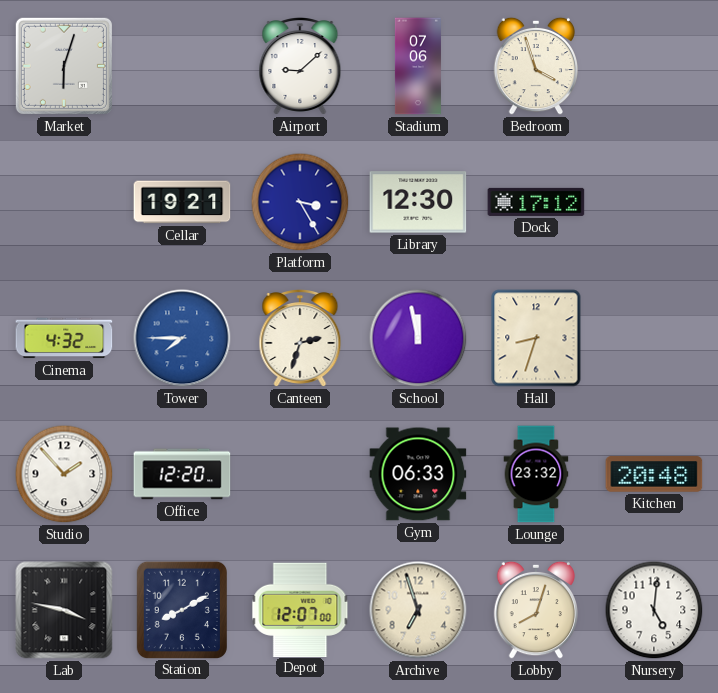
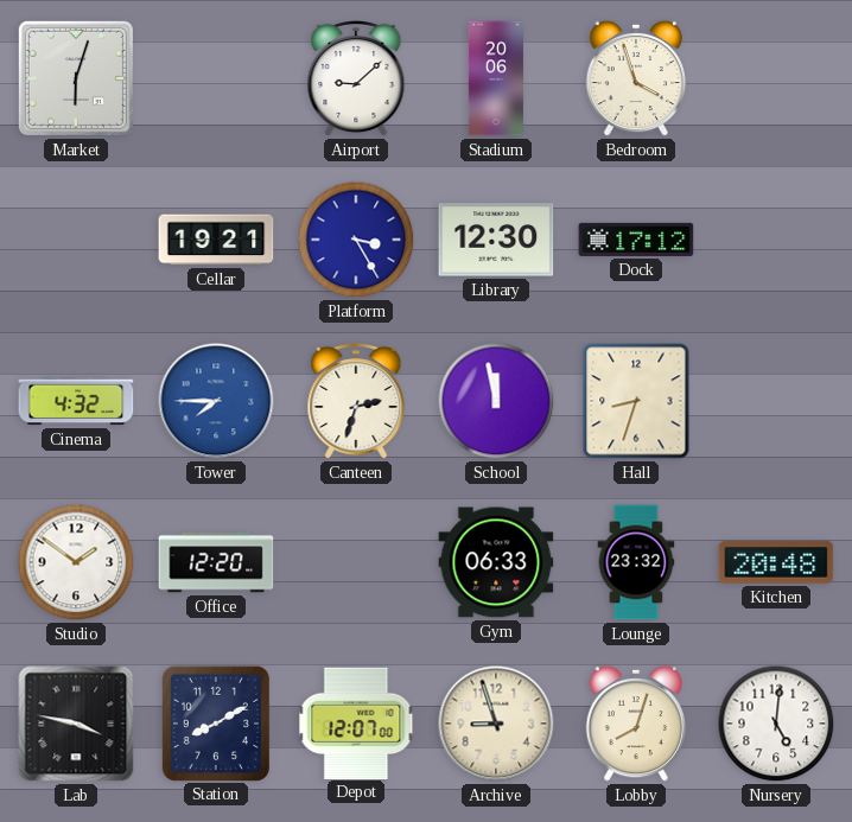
Stadium: 07:06 -> 20:06
Studio: 1:53 -> 1:51
Archive: 6:57 -> 8:57
